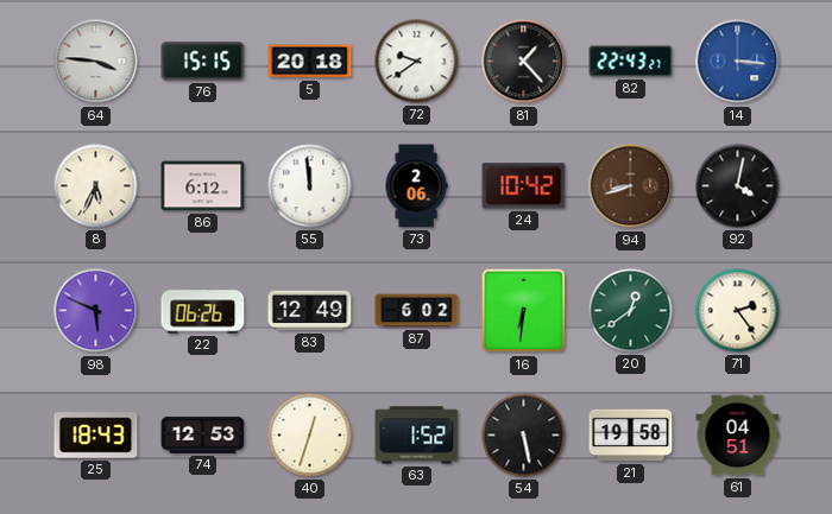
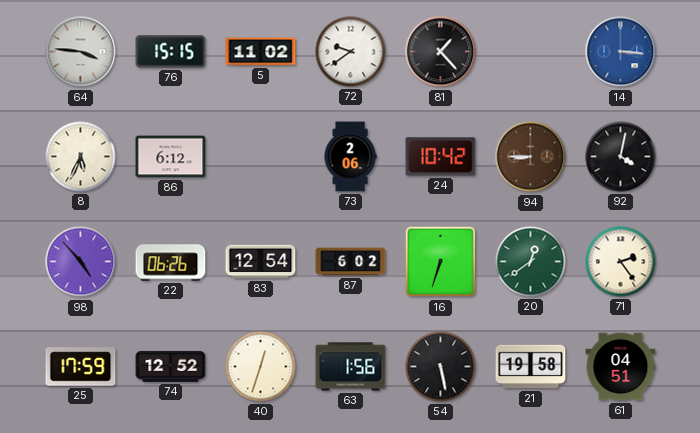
5: 20:18 -> 11:02
82: 22:43 -> none
55: 11:59 -> none
94: 8:42 -> 8:45
98: 5:49 -> 4:53
83: 12:49 -> 12:54
16: 6:31 -> 6:33
25: 18:43 -> 17:59
74: 12:53 -> 12:52
63: 1:52 -> 1:56
